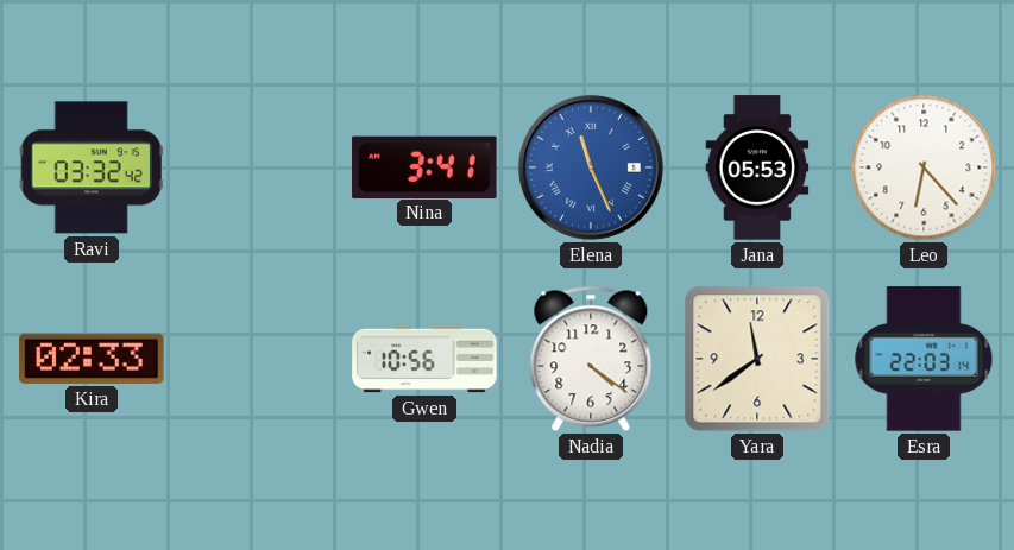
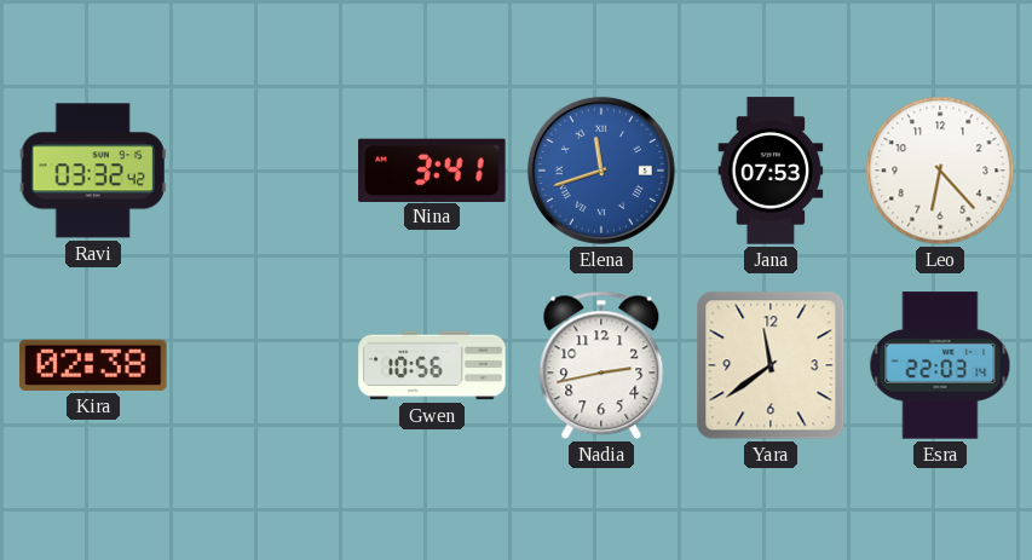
Elena: 11:26 -> 11:42
Jana: 05:53 -> 07:53
Kira: 02:33 -> 02:38
Nadia: 4:21 -> 2:43
